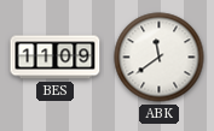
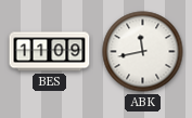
ABK: 11:39 -> 11:43
